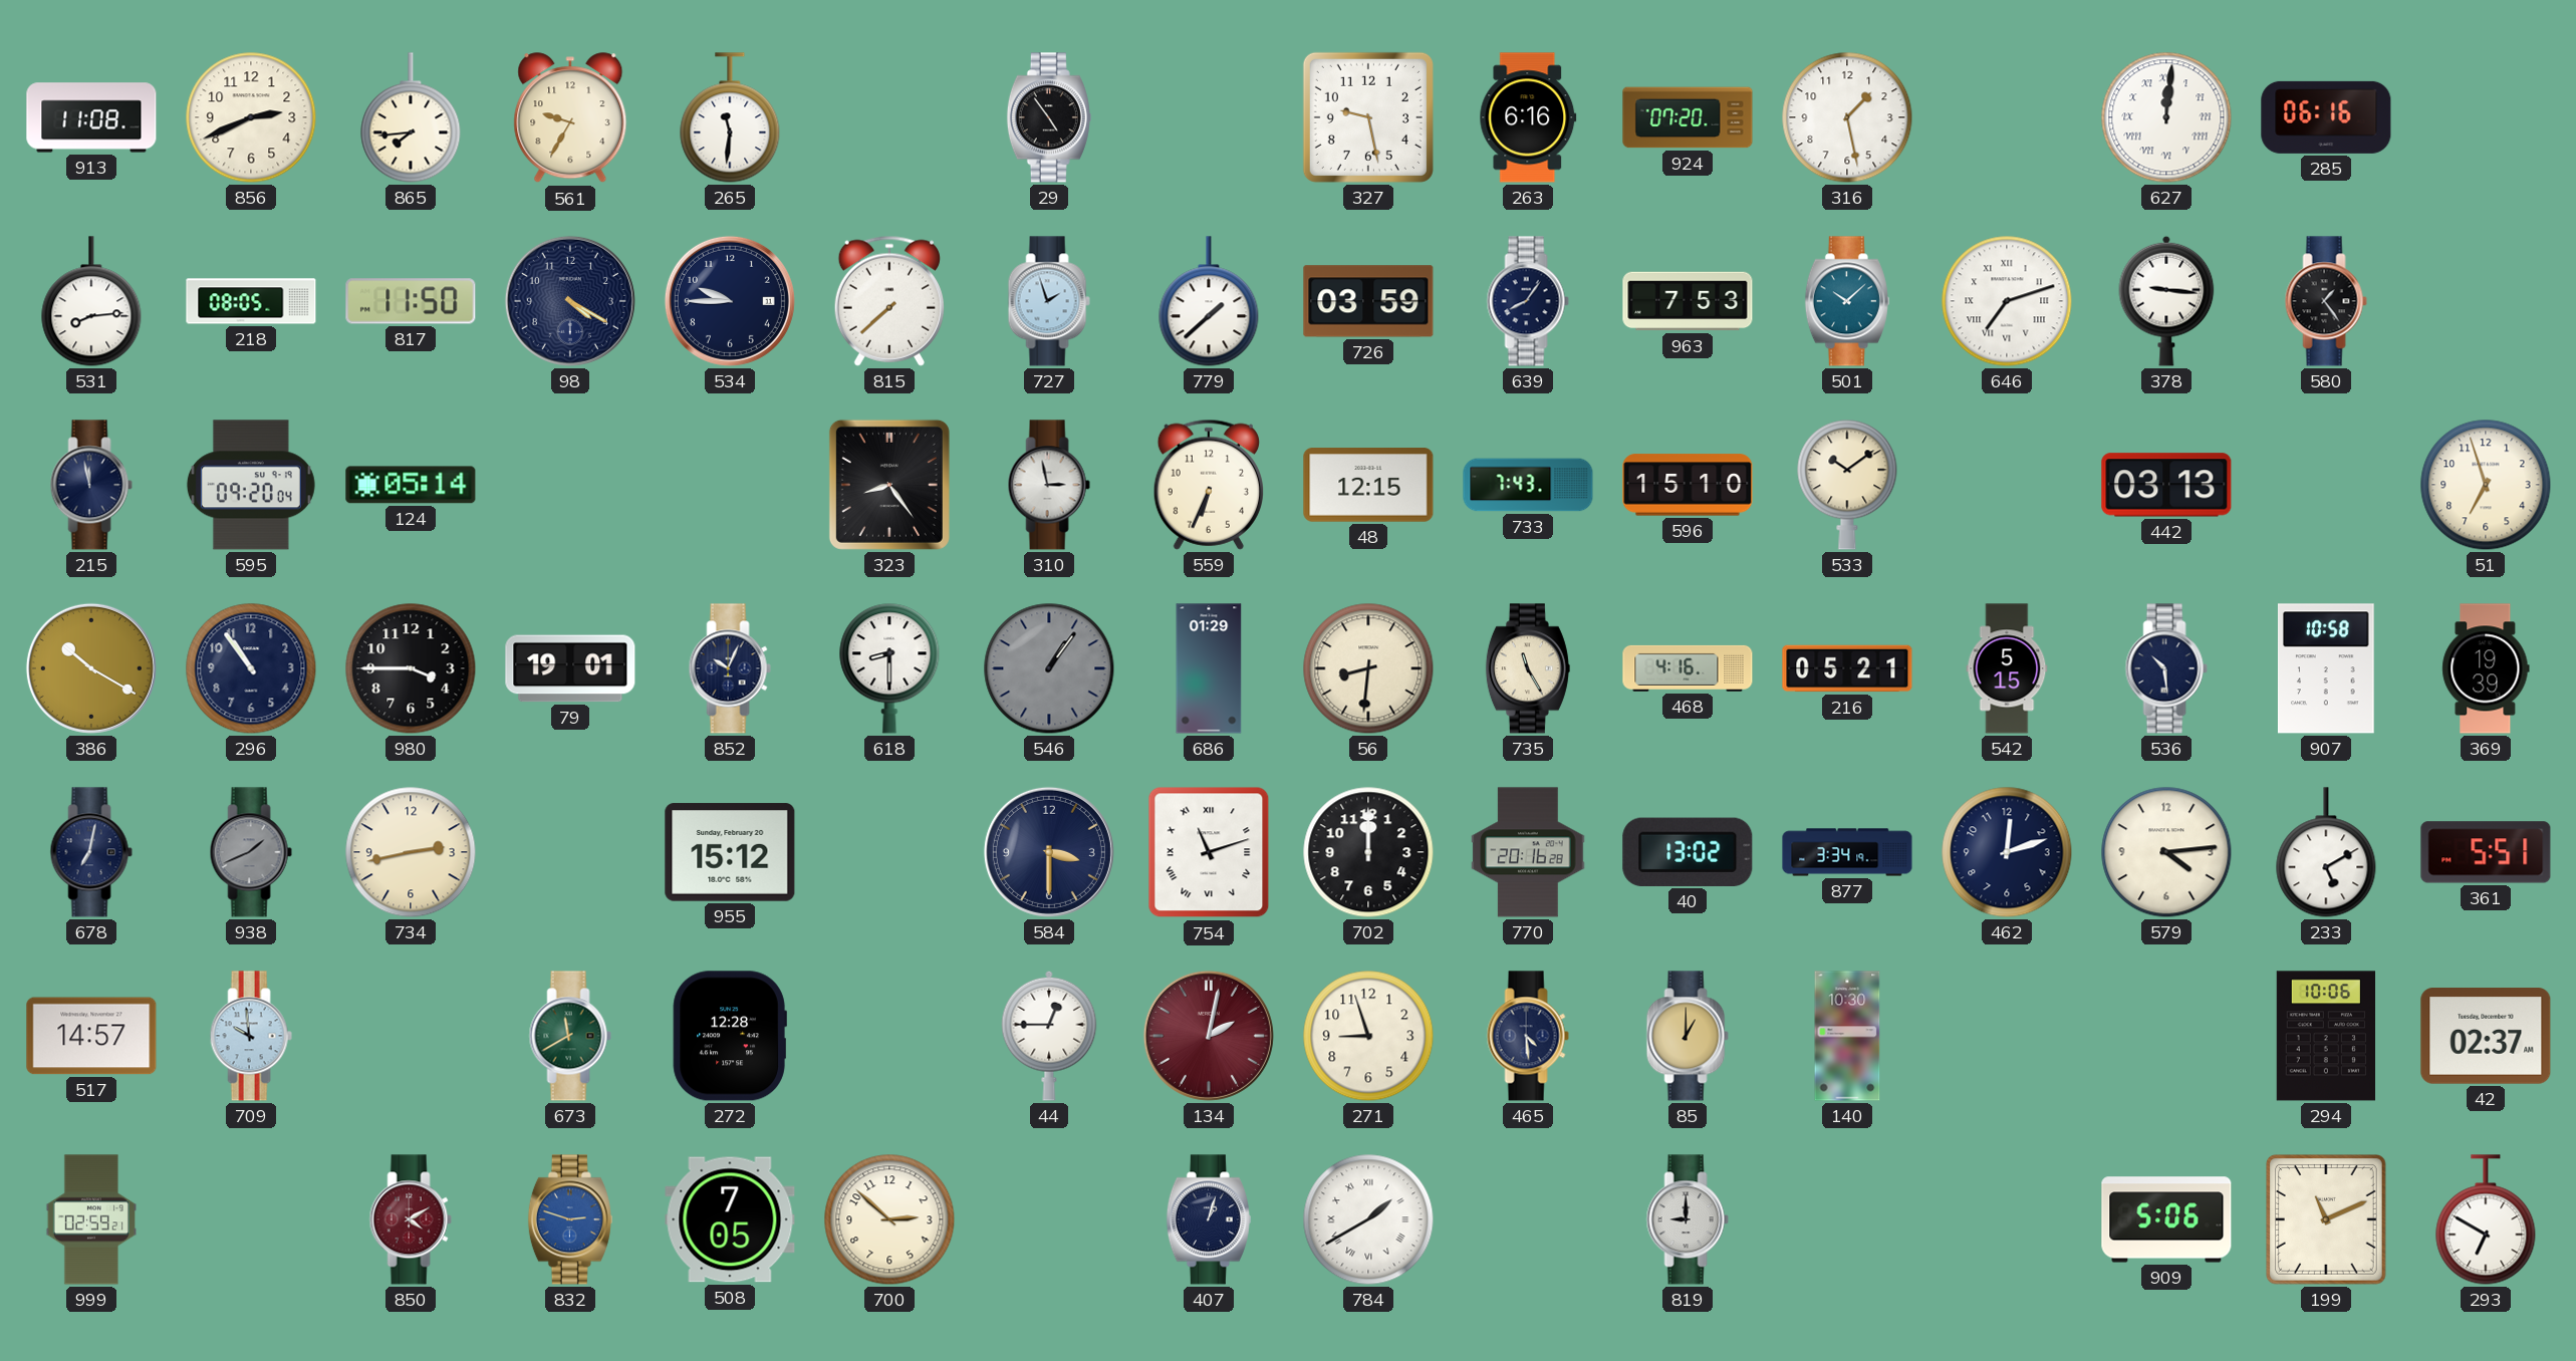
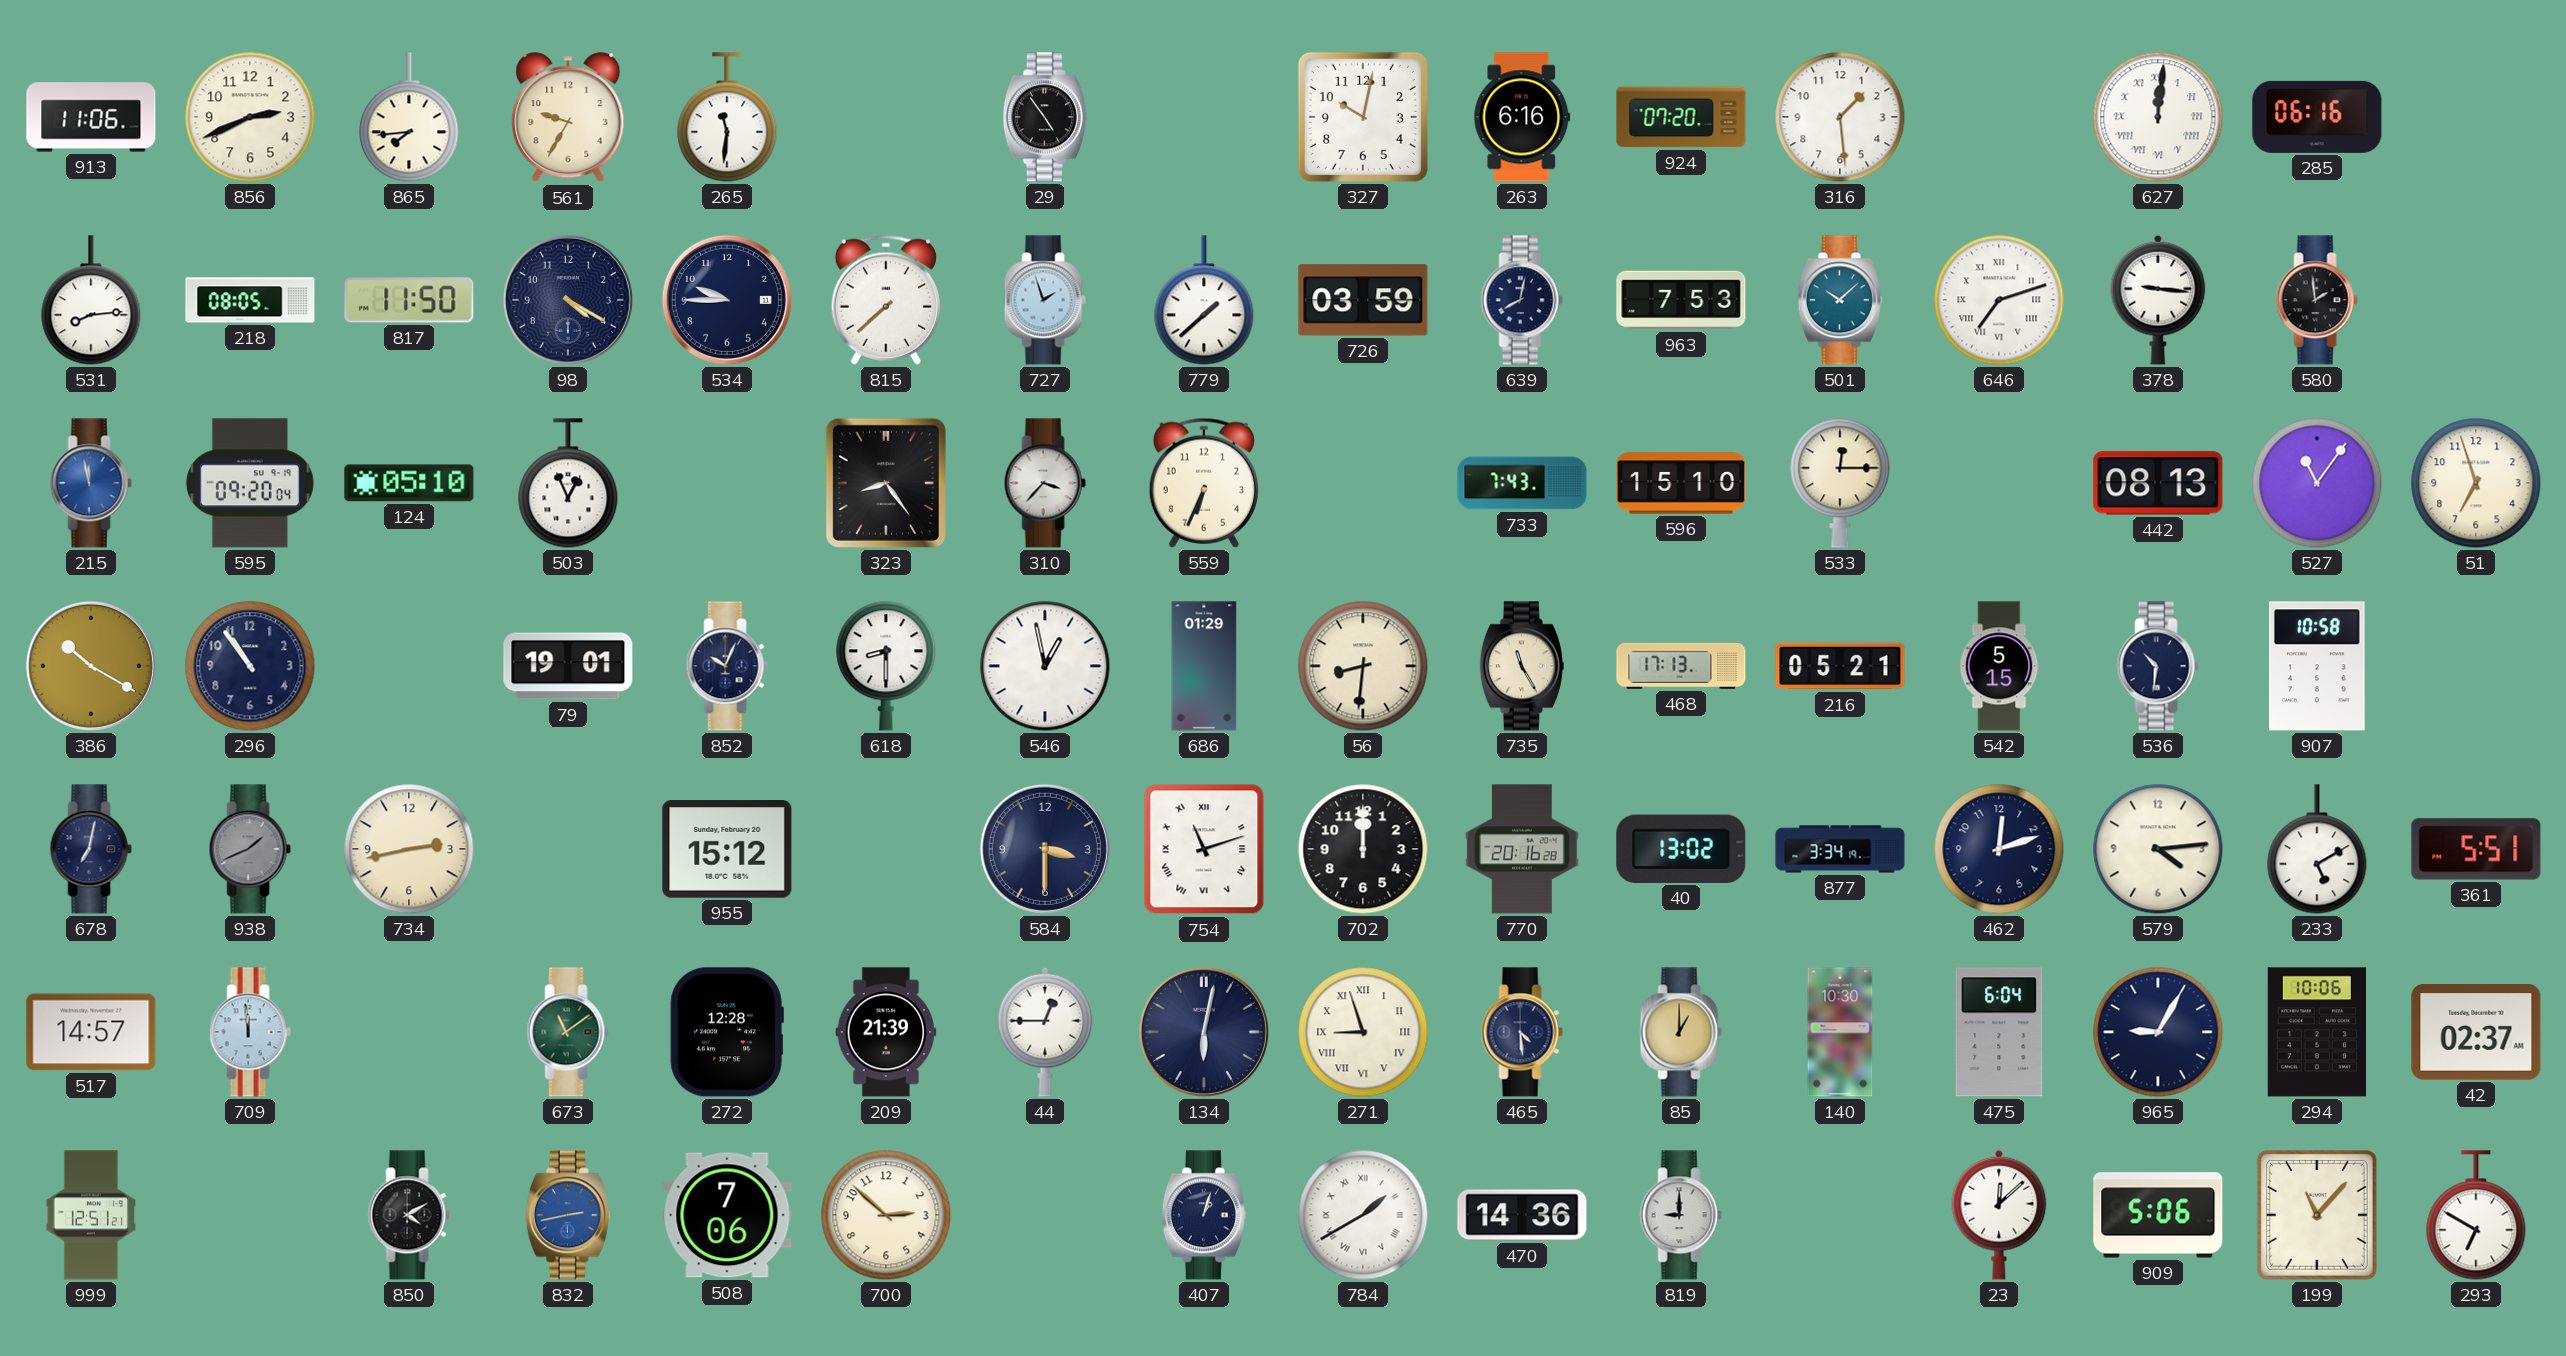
913: 11:08 -> 11:06
327: 9:28 -> 10:02
316: 1:28 -> 1:29
639: 8:06 -> 8:02
580: 1:24 -> 1:59
215 dial: navy -> blue
124: 05:14 -> 05:10
503: none -> 12:56
310: 2:58 -> 3:37
48: 12:15 -> none
533: 10:09 -> 12:15
442: 03:13 -> 08:13
527: none -> 11:06
980: 3:45 -> none
546: 1:06 -> 12:58
546 dial: grey -> white
468: 4:16 -> 17:13
536: 10:29 -> 10:31
369: 19:39 -> none
709: 9:59 -> 11:59
673: 11:40 -> 11:09
209: none -> 21:39
134: 2:02 -> 6:02
134 dial: burgundy -> navy
271 numerals: Arabic -> Roman
475: none -> 6:04
965: none -> 9:05
999: 02:59 -> 12:51
850 dial: burgundy -> black
832: 2:48 -> 2:43
508: 7:05 -> 7:06
470: none -> 14:36
23: none -> 12:08
199: 11:11 -> 11:07
